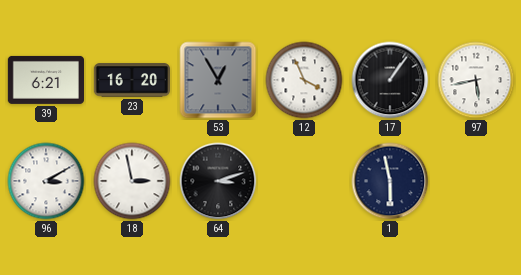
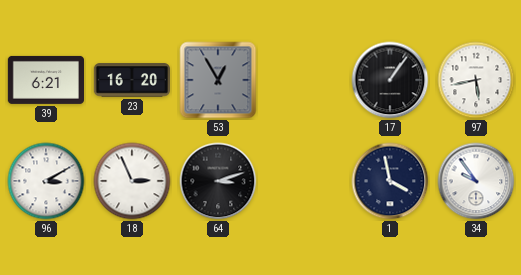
12: 3:56 -> none
18: 2:58 -> 2:56
1: 5:58 -> 3:58
34: none -> 9:54
